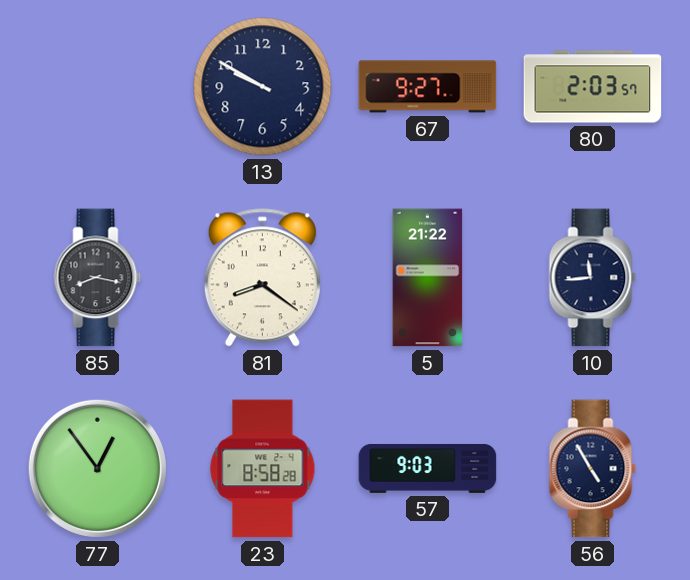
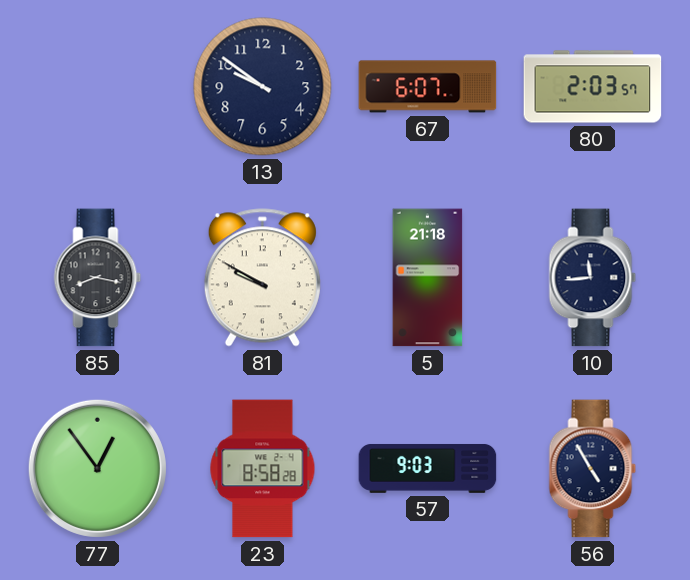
13: 9:50 -> 9:51
67: 9:27 -> 6:07
81: 8:21 -> 9:50
5: 21:22 -> 21:18
